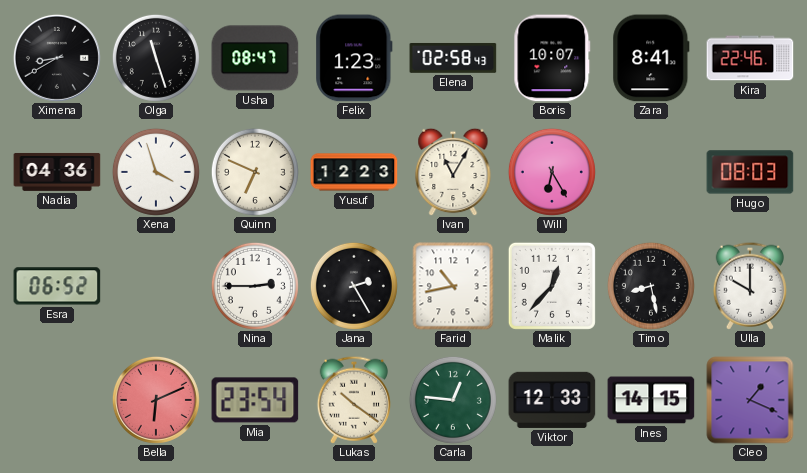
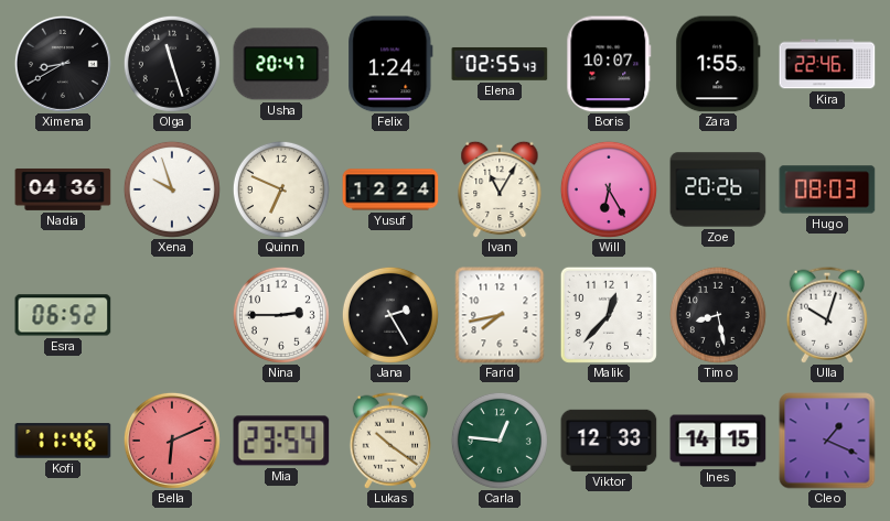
Usha: 08:47 -> 20:47
Felix: 1:23 -> 1:24
Elena: 02:58 -> 02:55
Zara: 8:41 -> 1:55
Xena: 3:57 -> 9:57
Yusuf: 12:23 -> 12:24
Zoe: none -> 20:26
Farid: 10:43 -> 7:43
Ulla: 10:00 -> 10:03
Kofi: none -> 11:46
